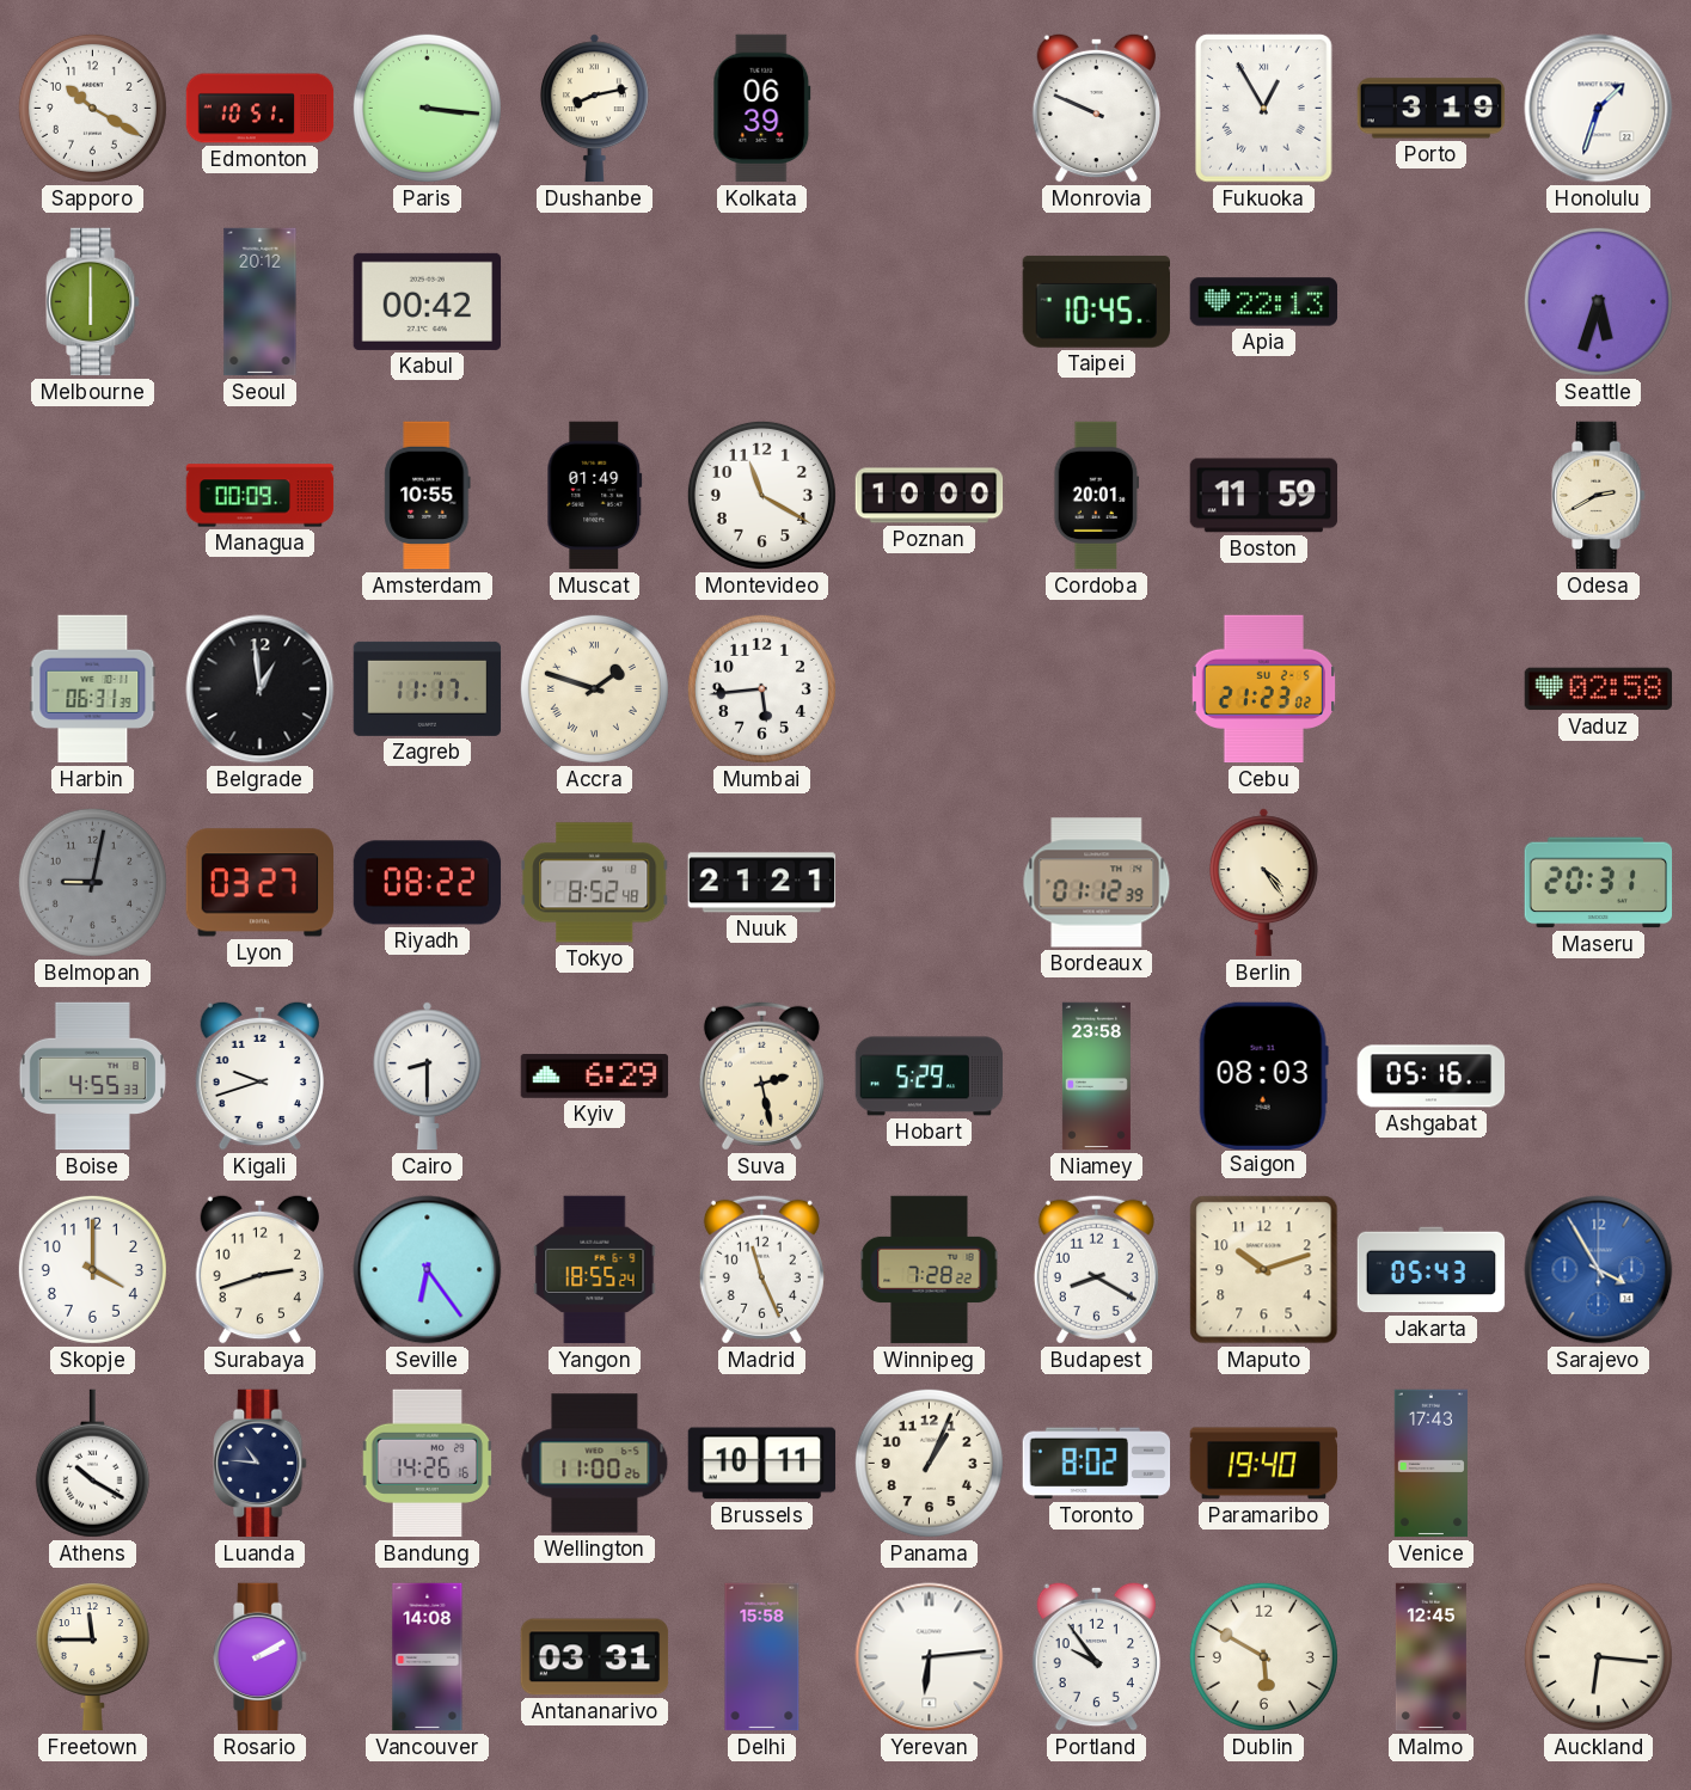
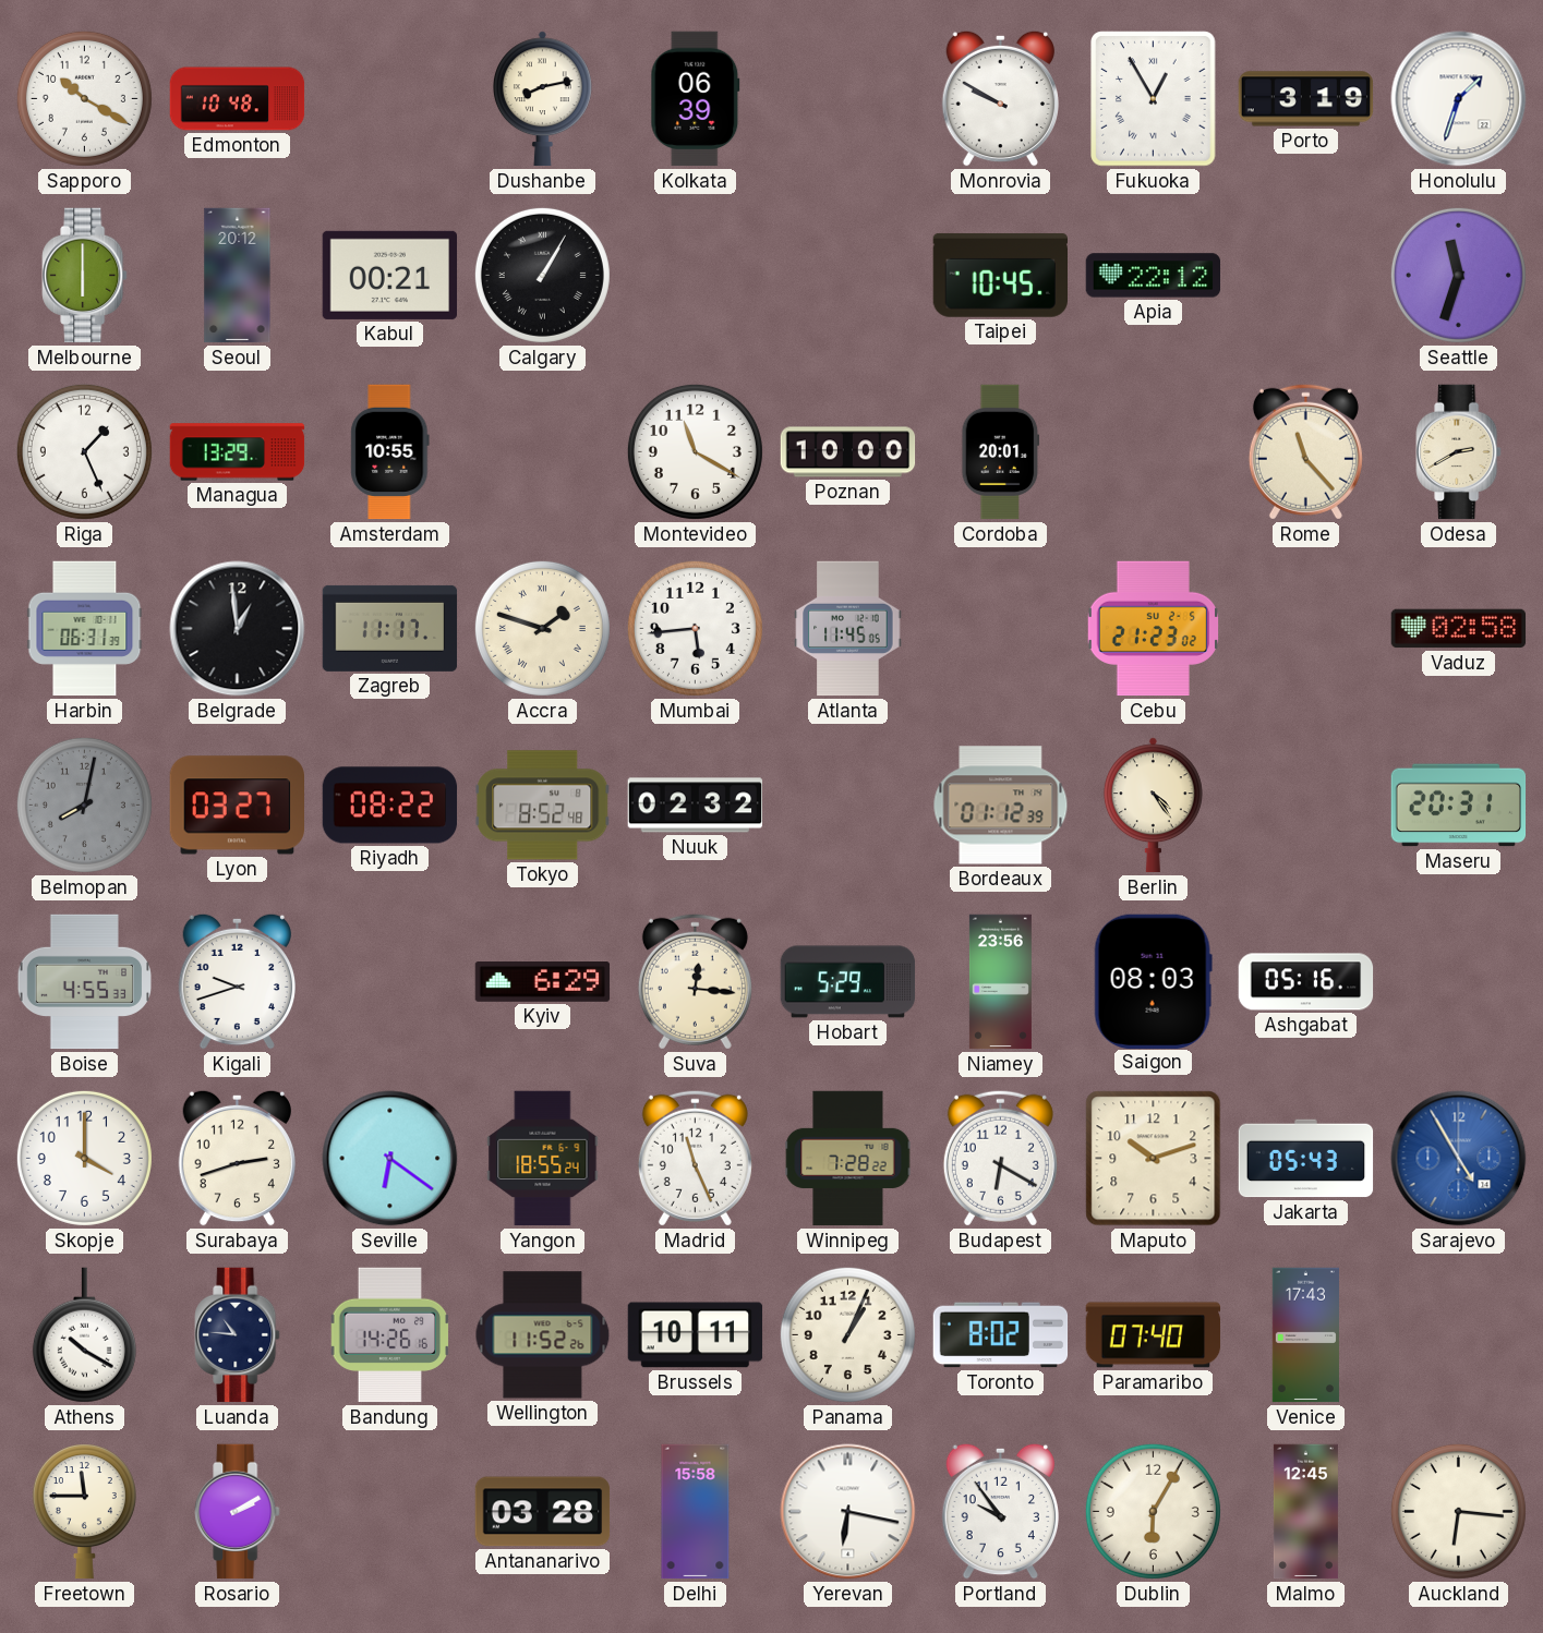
Edmonton: 10:51 -> 10:48
Paris: 3:16 -> none
Monrovia: 9:49 -> 9:50
Kabul: 00:42 -> 00:21
Calgary: none -> 1:05
Apia: 22:13 -> 22:12
Seattle: 5:33 -> 11:33
Riga: none -> 1:26
Managua: 00:09 -> 13:29
Muscat: 01:49 -> none
Boston: 11:59 -> none
Rome: none -> 11:23
Atlanta: none -> 11:45
Belmopan: 9:02 -> 8:02
Nuuk: 21:21 -> 02:32
Cairo: 8:30 -> none
Suva: 2:28 -> 12:16
Niamey: 23:58 -> 23:56
Seville: 6:24 -> 6:21
Budapest: 8:20 -> 6:20
Sarajevo: 3:55 -> 4:55
Wellington: 11:00 -> 11:52
Paramaribo: 19:40 -> 07:40
Vancouver: 14:08 -> none
Antananarivo: 03:31 -> 03:28
Yerevan: 6:14 -> 6:17
Dublin: 5:50 -> 6:05
